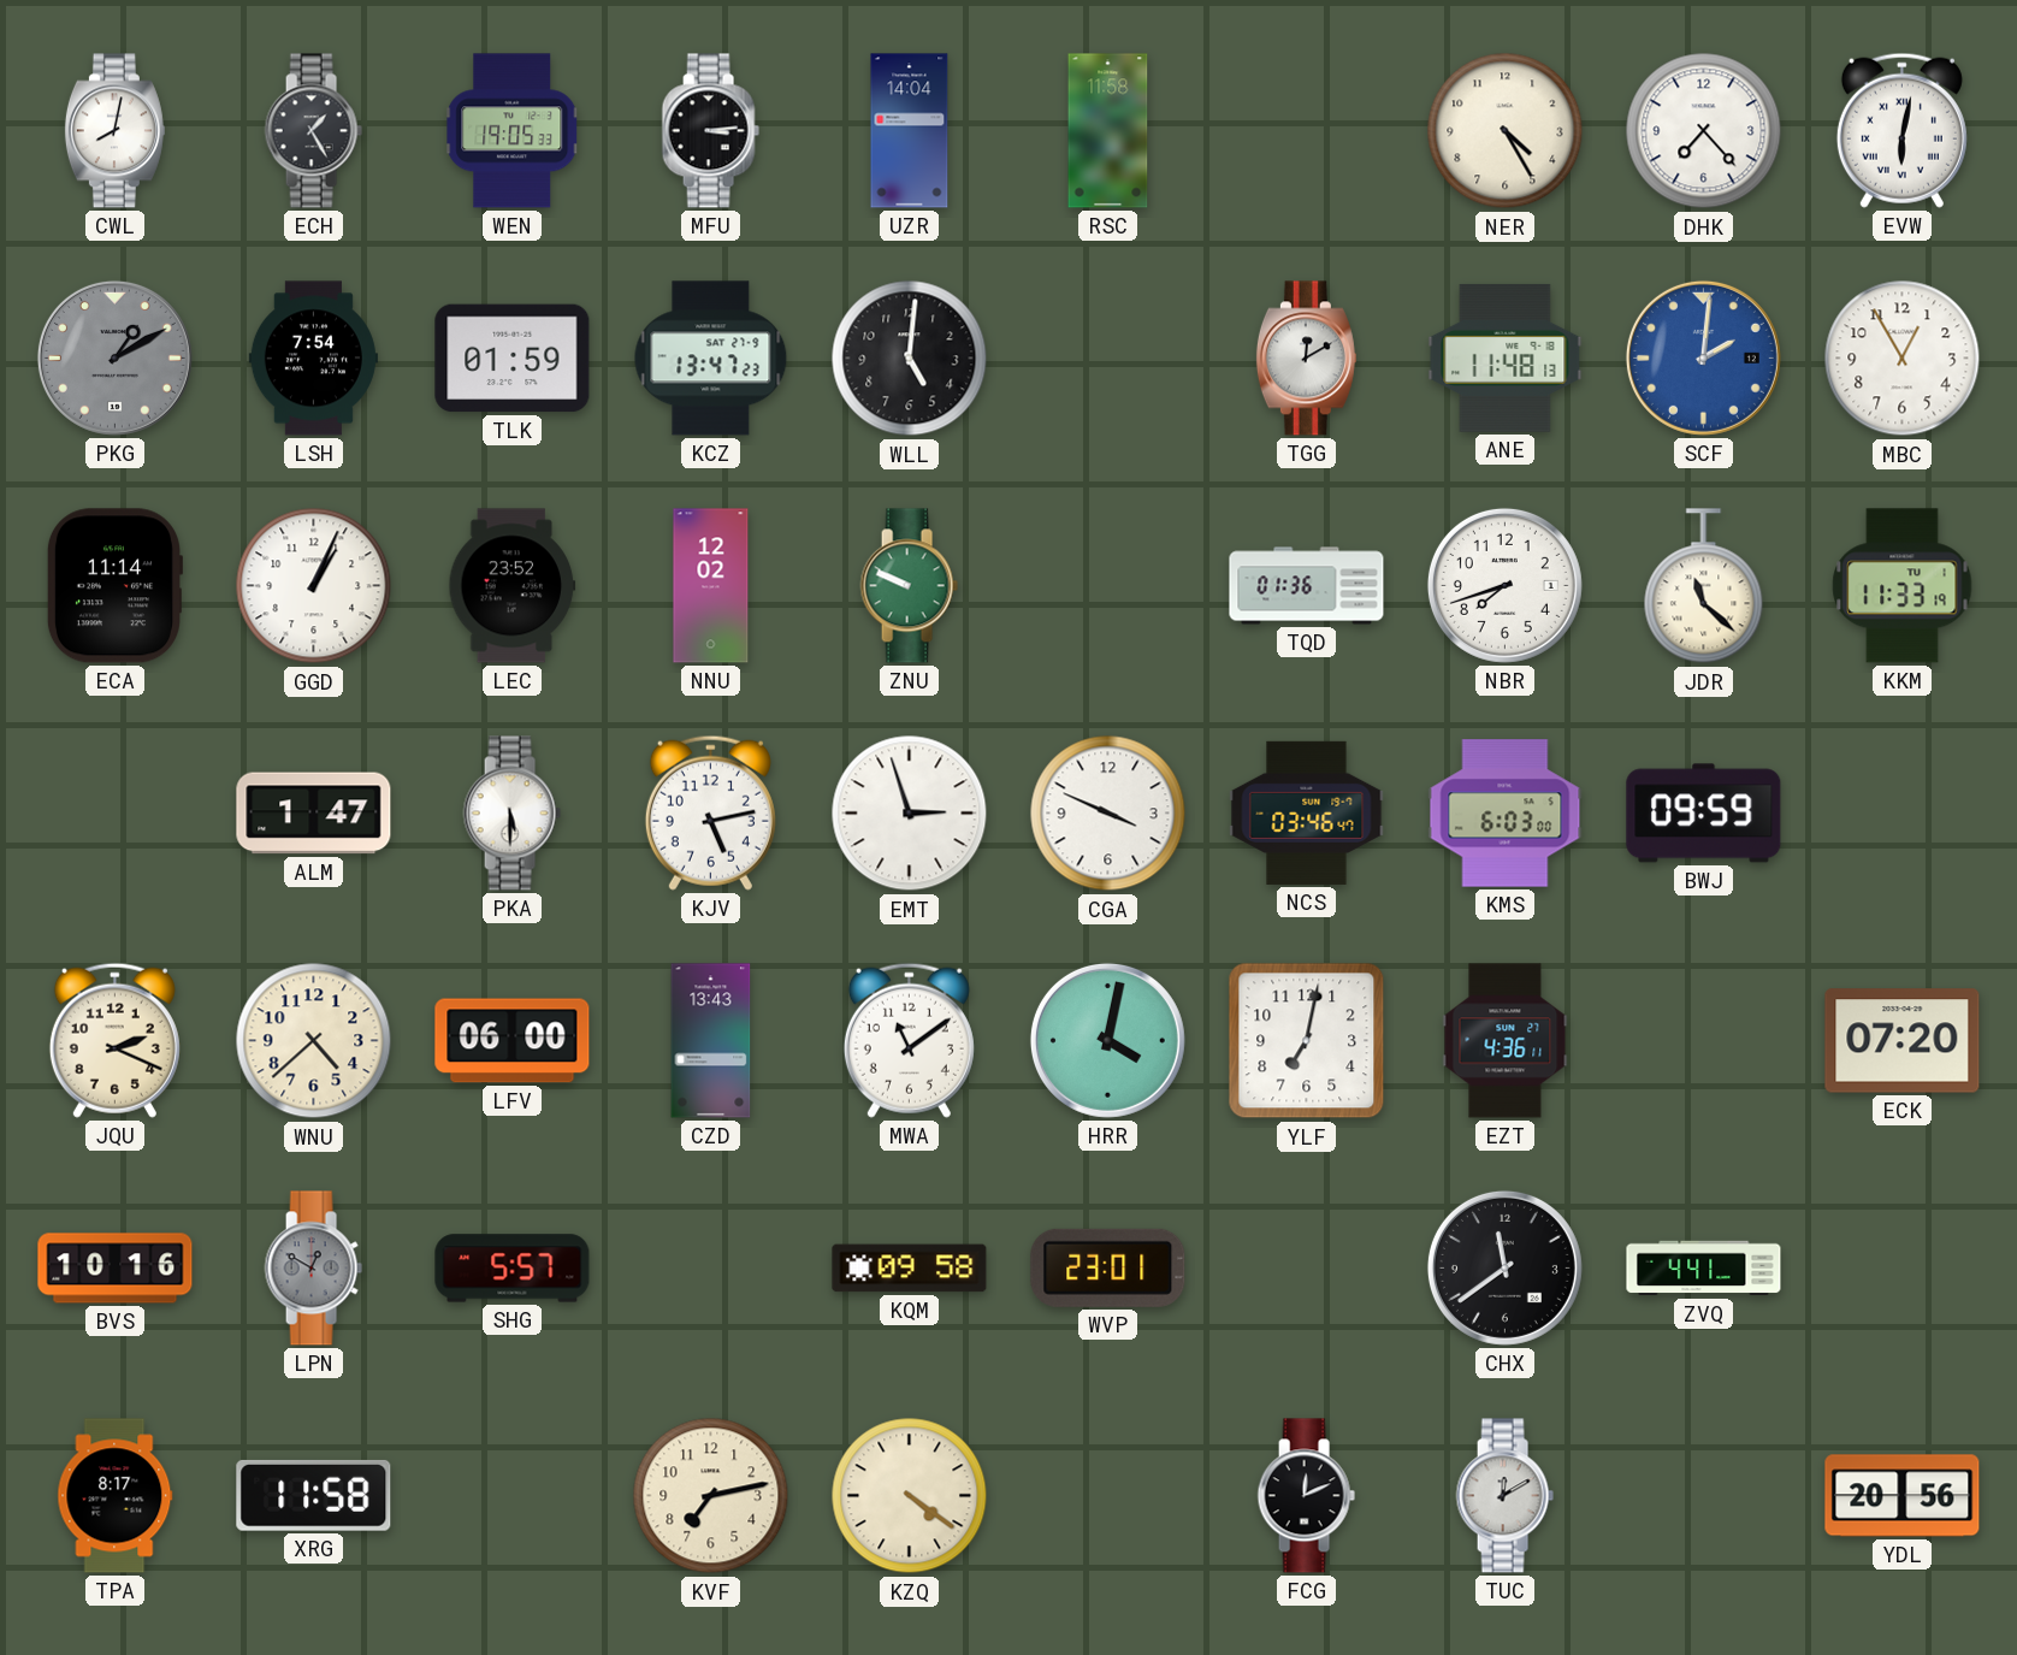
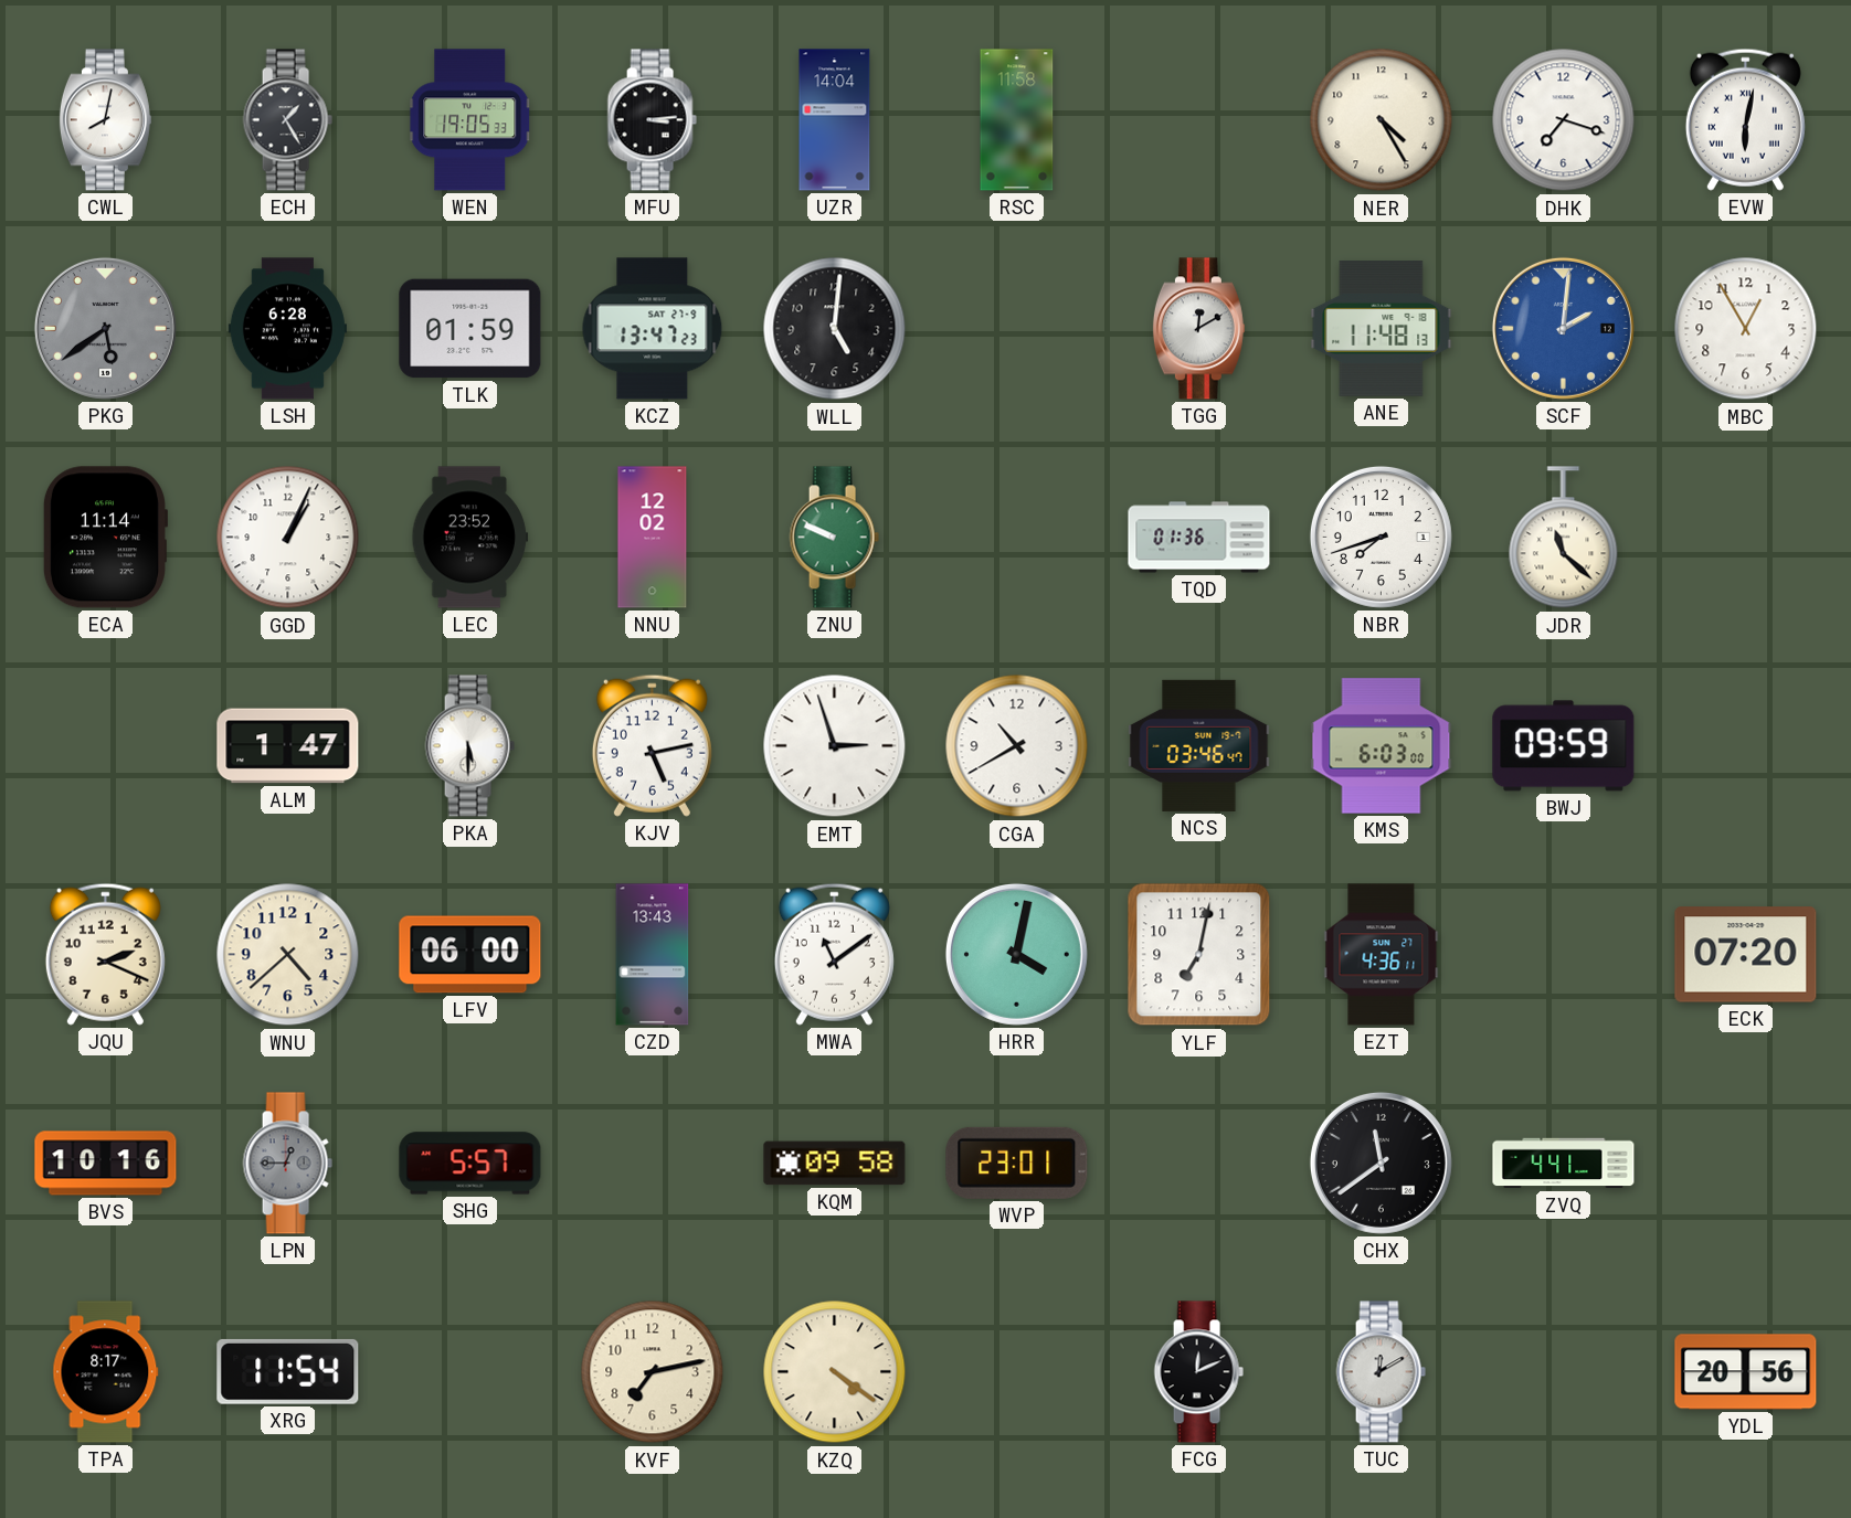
DHK: 7:23 -> 7:18
PKG: 1:10 -> 5:39
LSH: 7:54 -> 6:28
KKM: 11:33 -> none
CGA: 3:49 -> 10:40
LPN: 12:50 -> 12:45
XRG: 11:58 -> 11:54
